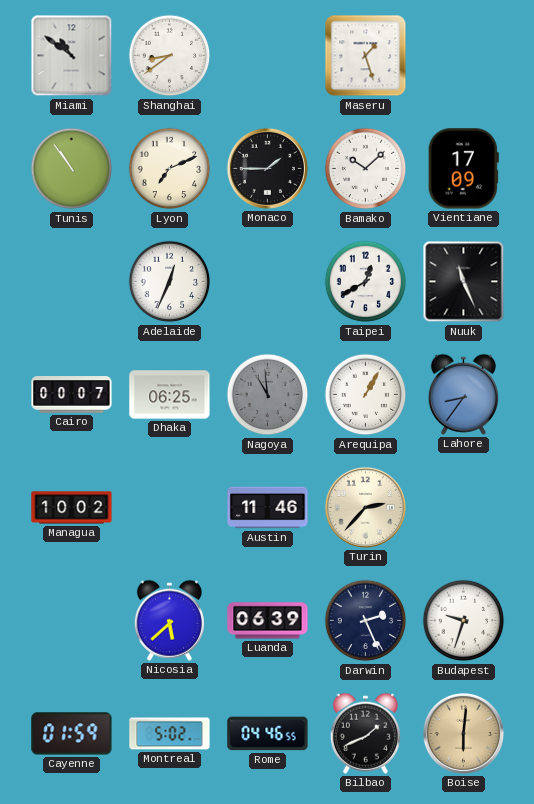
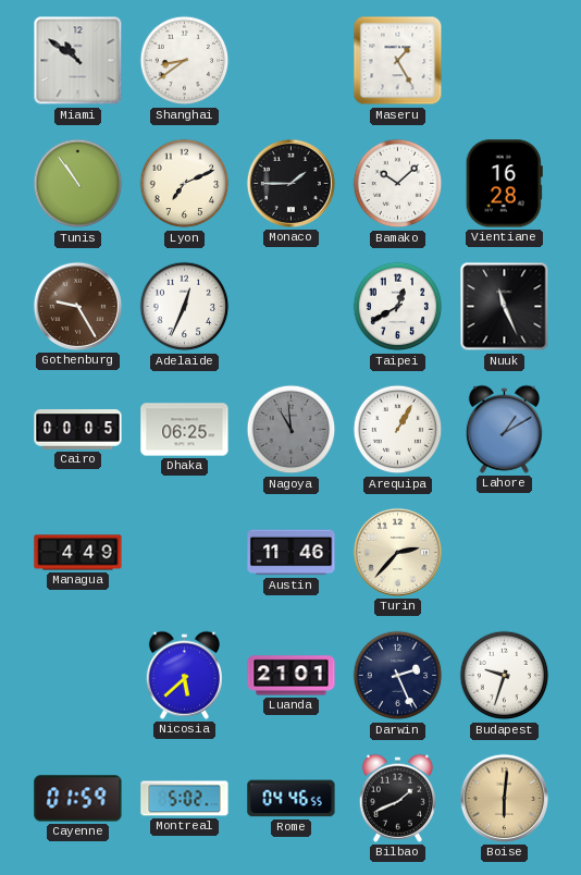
Maseru: 1:27 -> 1:25
Vientiane: 17:09 -> 16:28
Gothenburg: none -> 9:25
Cairo: 00:07 -> 00:05
Lahore: 8:36 -> 1:10
Managua: 10:02 -> 4:49
Luanda: 06:39 -> 21:01
